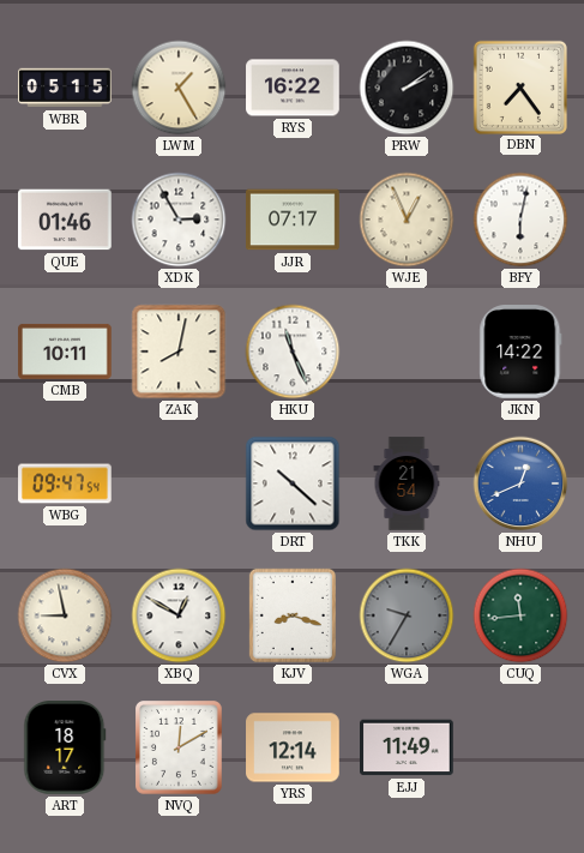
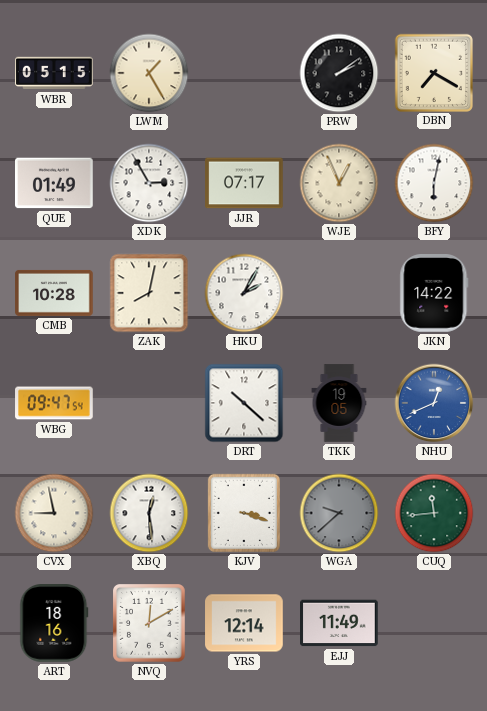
RYS: 16:22 -> none
DBN: 7:24 -> 7:20
QUE: 01:46 -> 01:49
CMB: 10:11 -> 10:28
HKU: 11:26 -> 2:05
TKK: 21:54 -> 19:05
XBQ: 12:50 -> 12:29
KJV: 8:18 -> 3:18
WGA: 9:35 -> 9:38
ART: 18:17 -> 18:16
